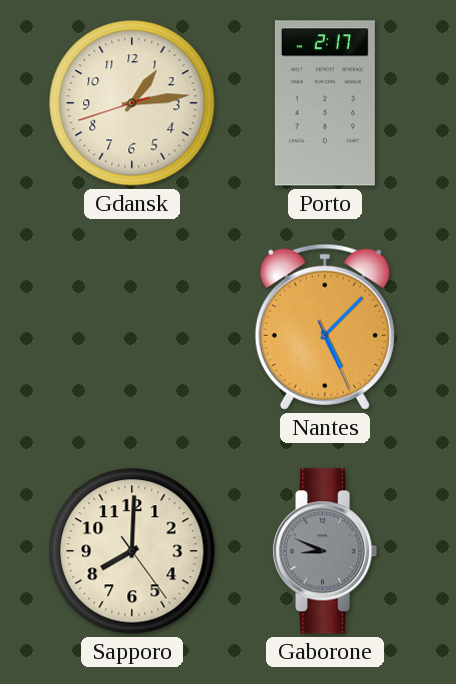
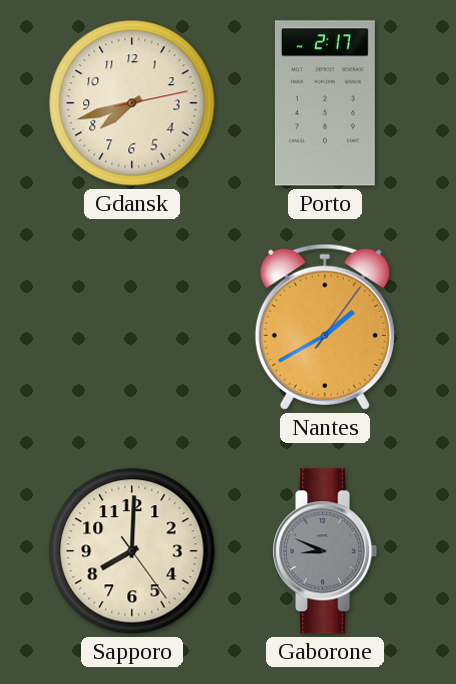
Gdansk: 1:13 -> 7:42
Nantes: 5:07 -> 1:40
